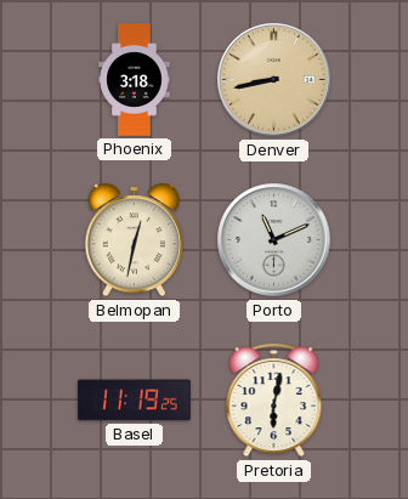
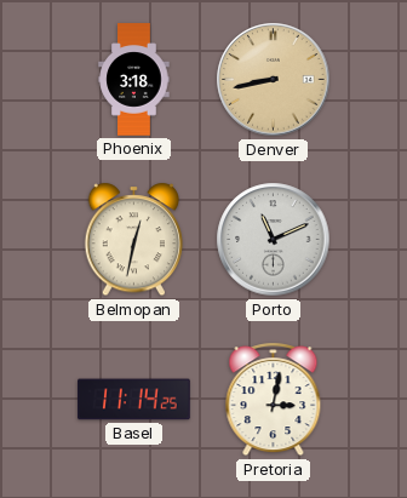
Basel: 11:19 -> 11:14
Pretoria: 6:02 -> 3:02
